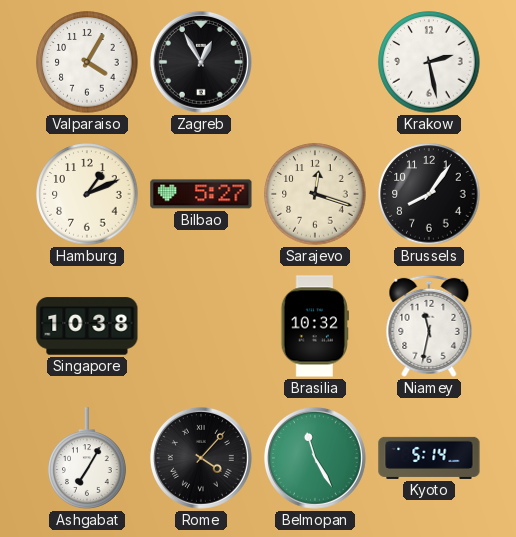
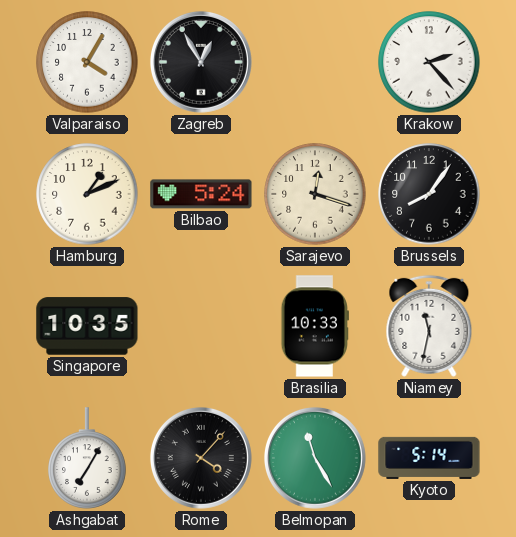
Krakow: 2:28 -> 2:23
Bilbao: 5:27 -> 5:24
Singapore: 10:38 -> 10:35
Brasilia: 10:32 -> 10:33
